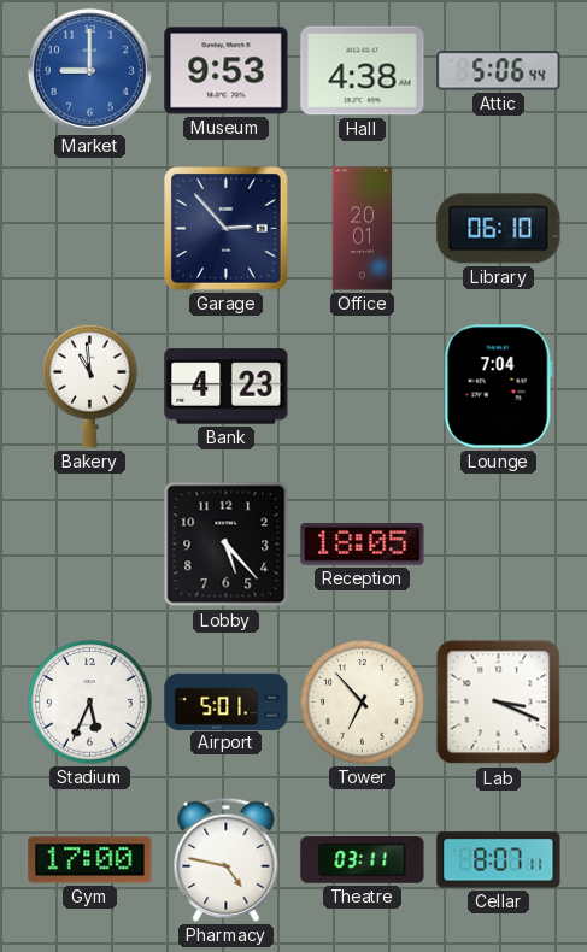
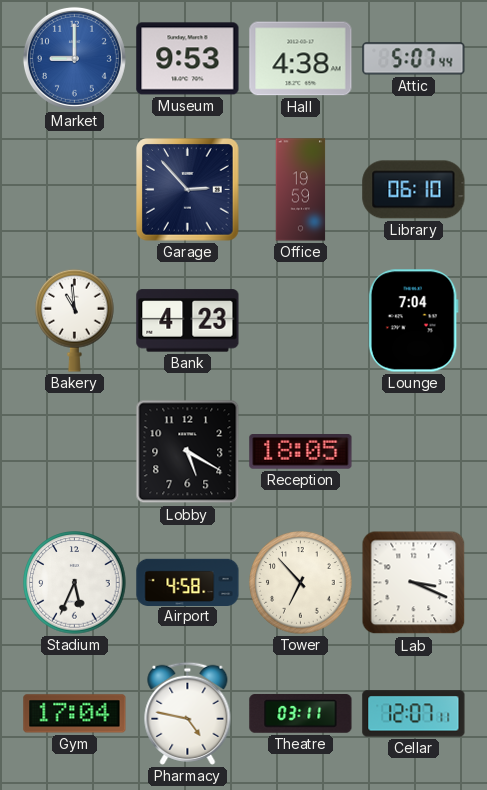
Attic: 5:06 -> 5:07
Office: 20:01 -> 19:59
Lobby: 5:23 -> 5:20
Airport: 5:01 -> 4:58
Gym: 17:00 -> 17:04
Cellar: 8:07 -> 12:07
